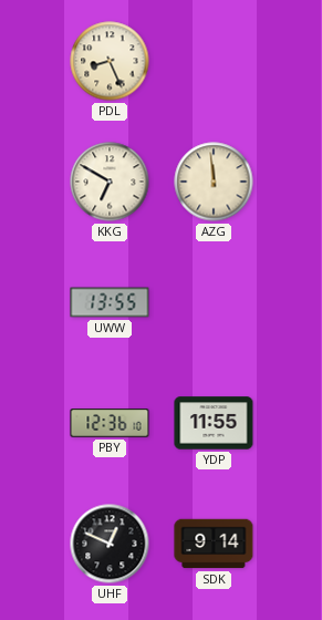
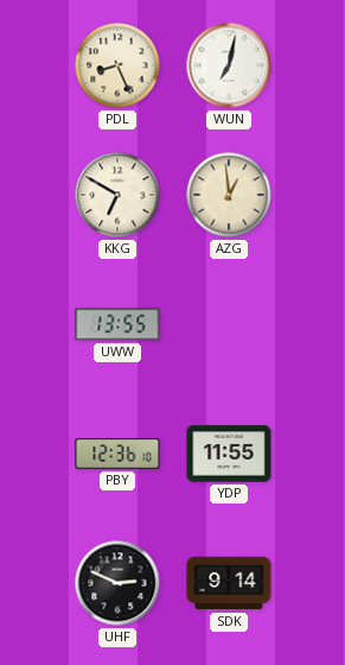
WUN: none -> 7:02
AZG: 11:59 -> 12:59
UHF: 12:49 -> 2:49
